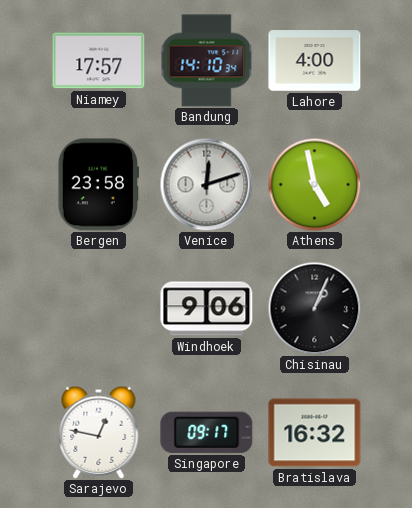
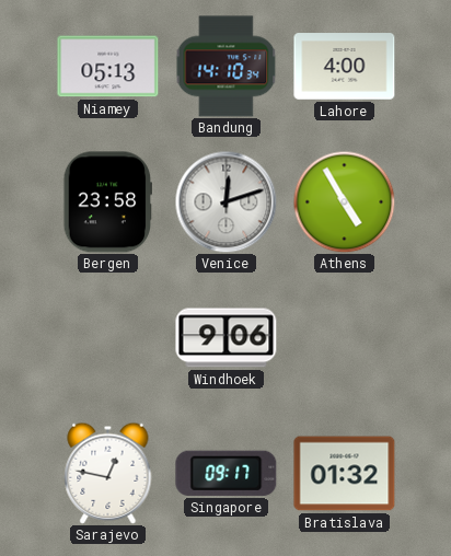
Niamey: 17:57 -> 05:13
Athens: 4:58 -> 4:55
Chisinau: 1:04 -> none
Bratislava: 16:32 -> 01:32
